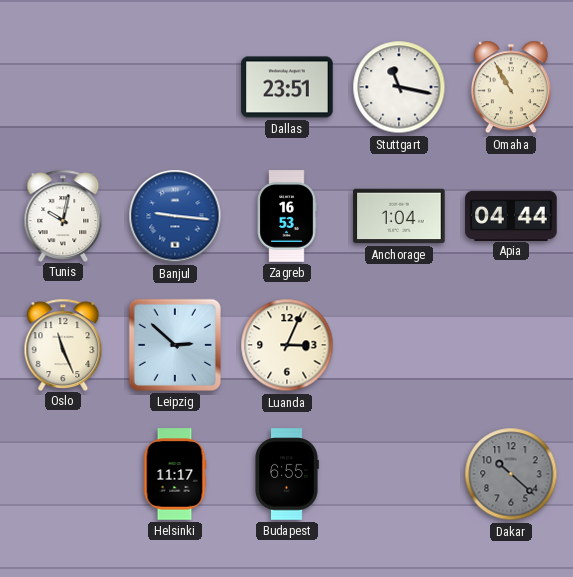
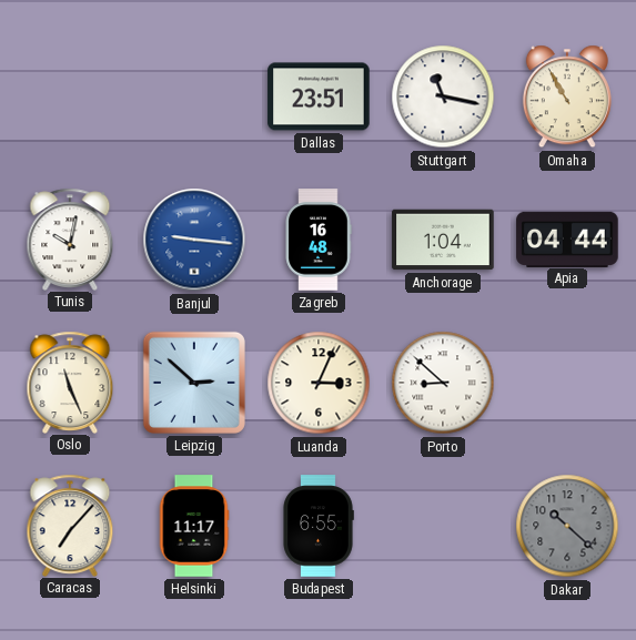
Zagreb: 16:53 -> 16:48
Porto: none -> 8:52
Caracas: none -> 7:07
